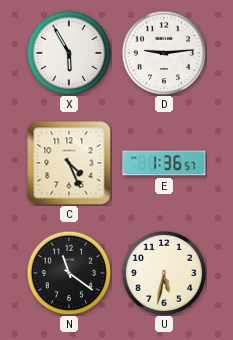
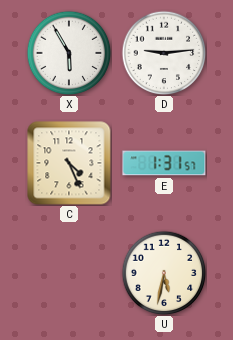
E: 1:36 -> 1:31
N: 11:21 -> none
